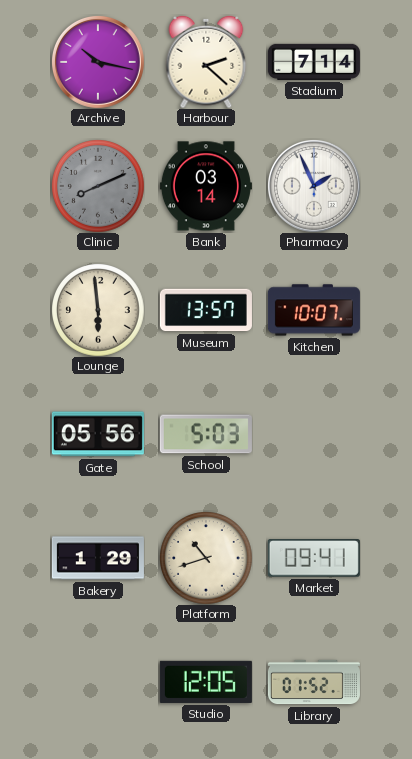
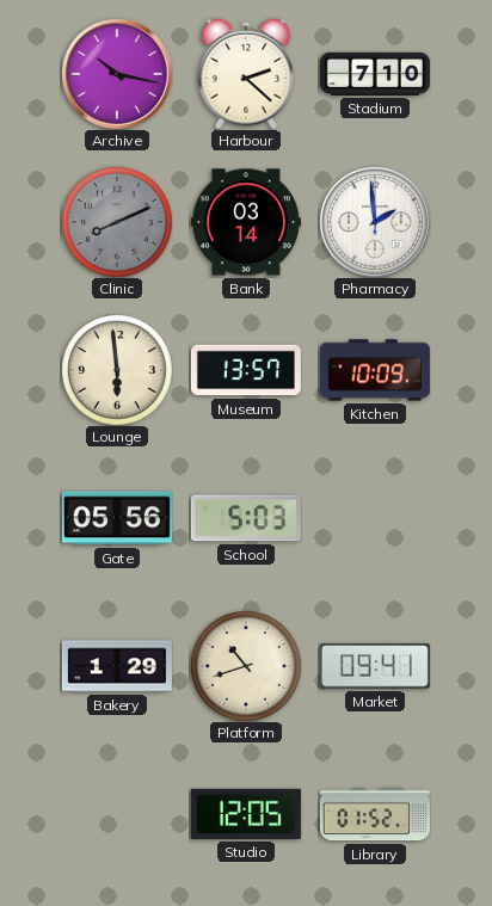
Stadium: 7:14 -> 7:10
Pharmacy: 1:56 -> 1:59
Kitchen: 10:07 -> 10:09
